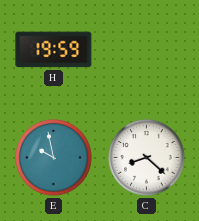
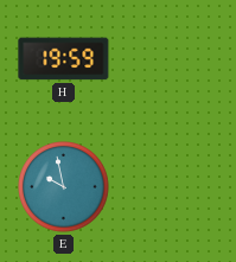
C: 8:22 -> none
